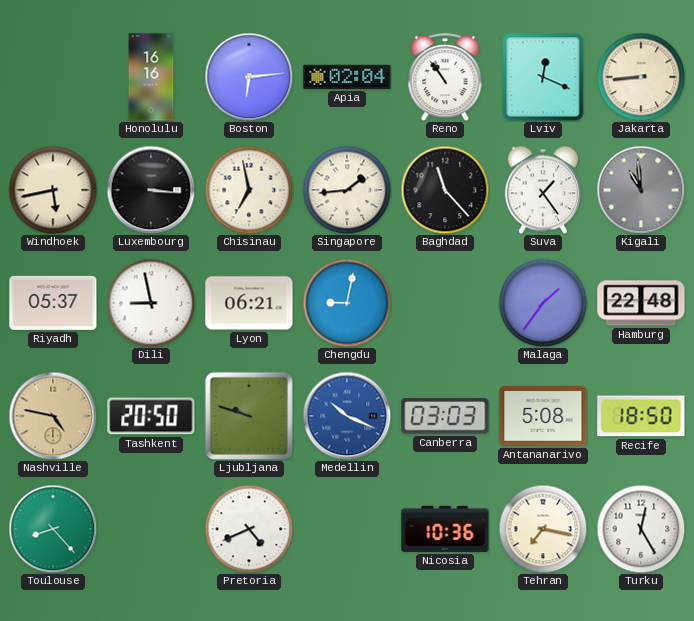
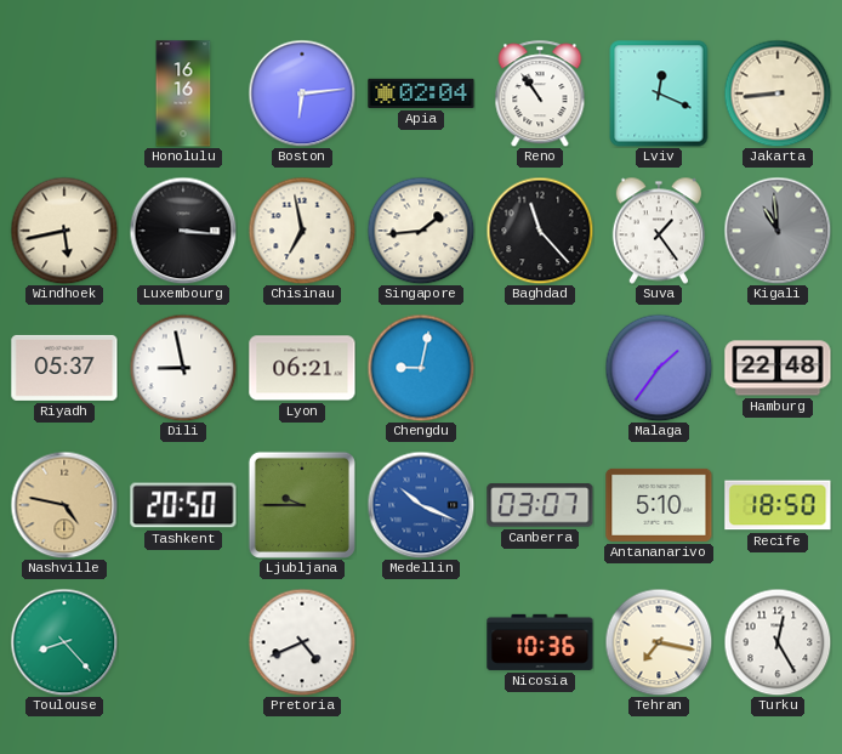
Ljubljana: 9:48 -> 9:45
Canberra: 03:03 -> 03:07
Antananarivo: 5:08 -> 5:10
